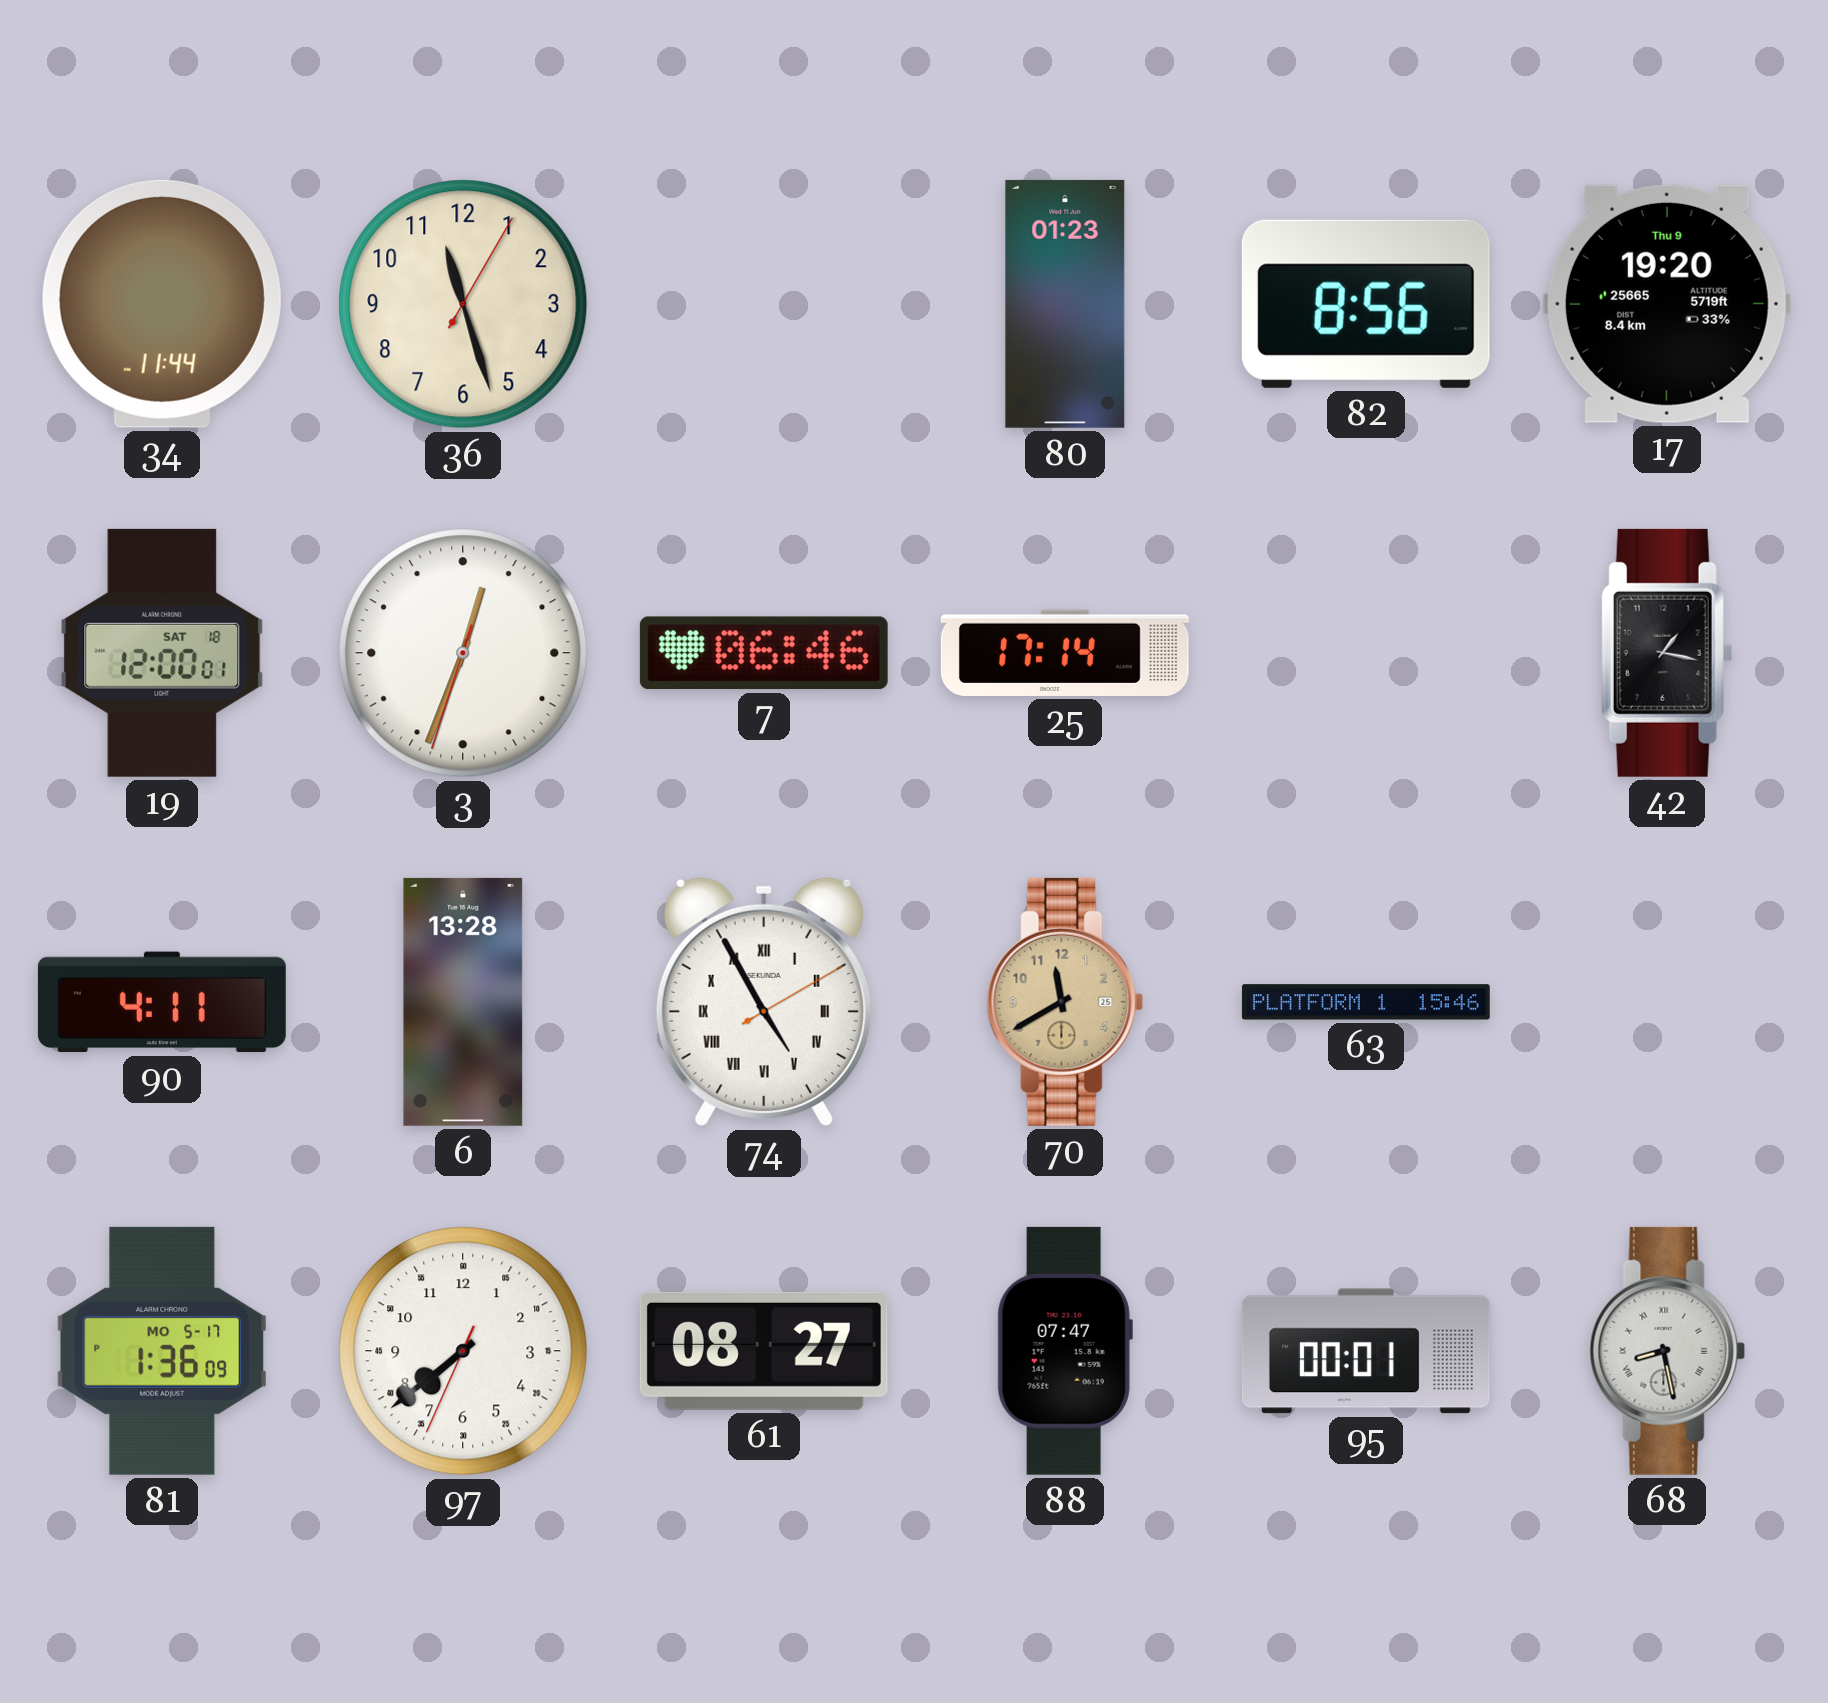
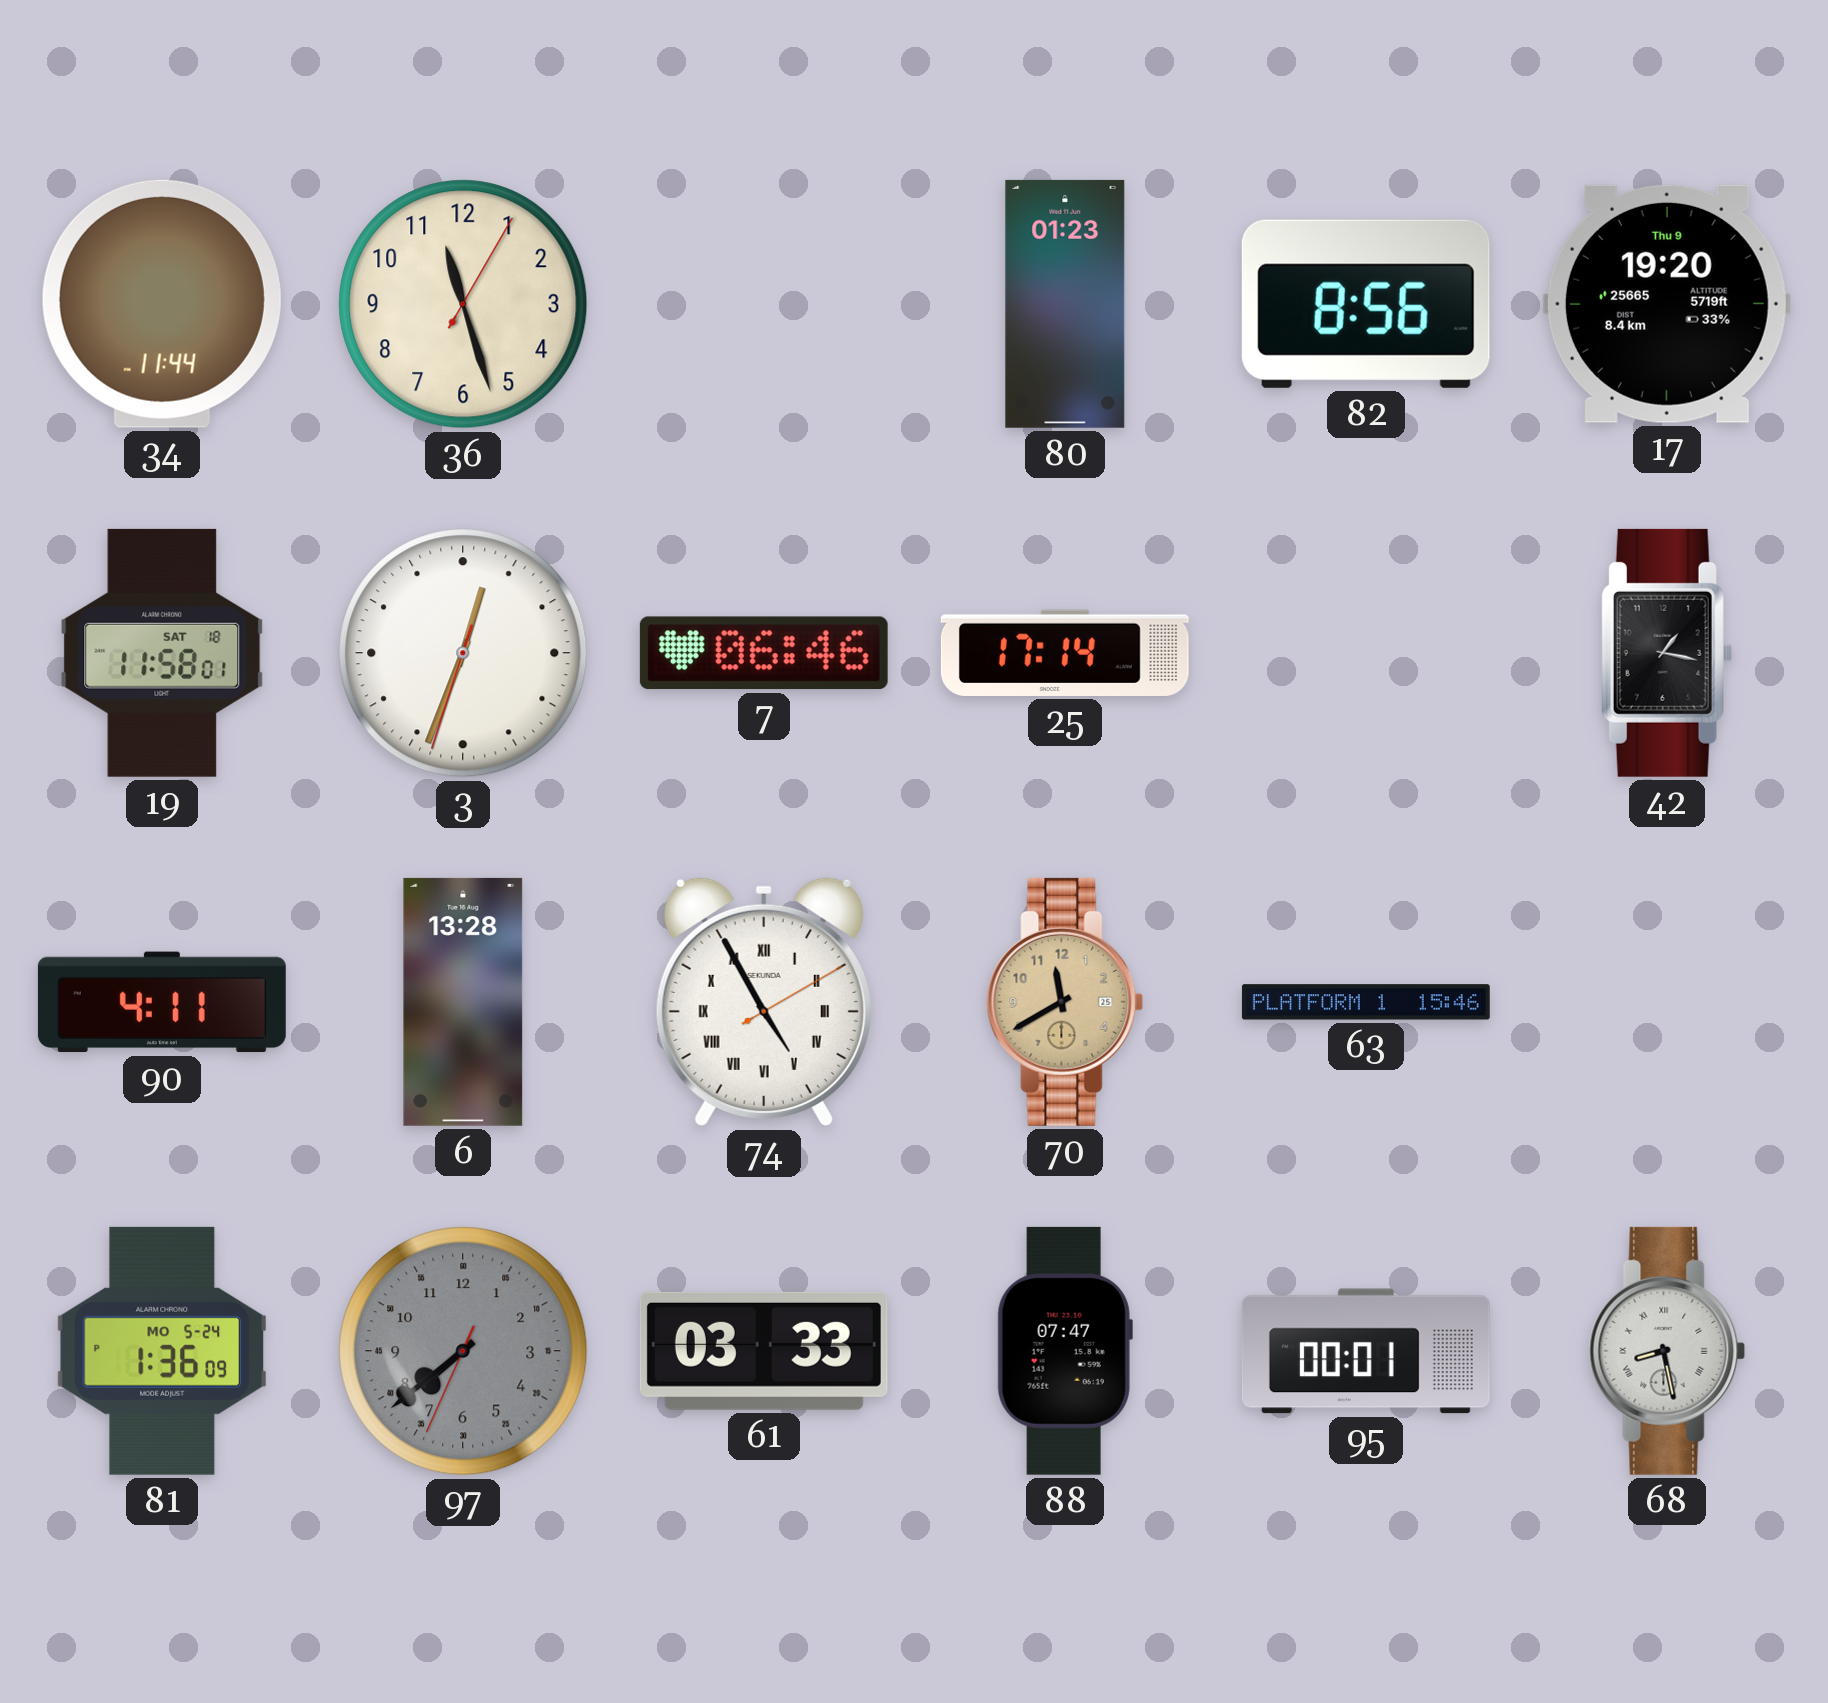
19: 12:00 -> 11:58
81 date: MO 5-17 -> MO 5-24
97 dial: white -> grey
61: 08:27 -> 03:33
